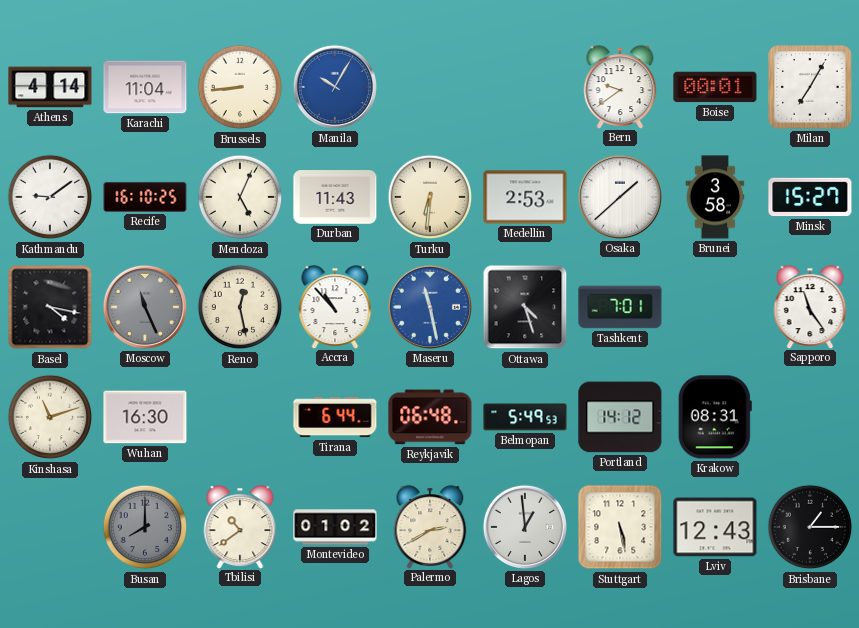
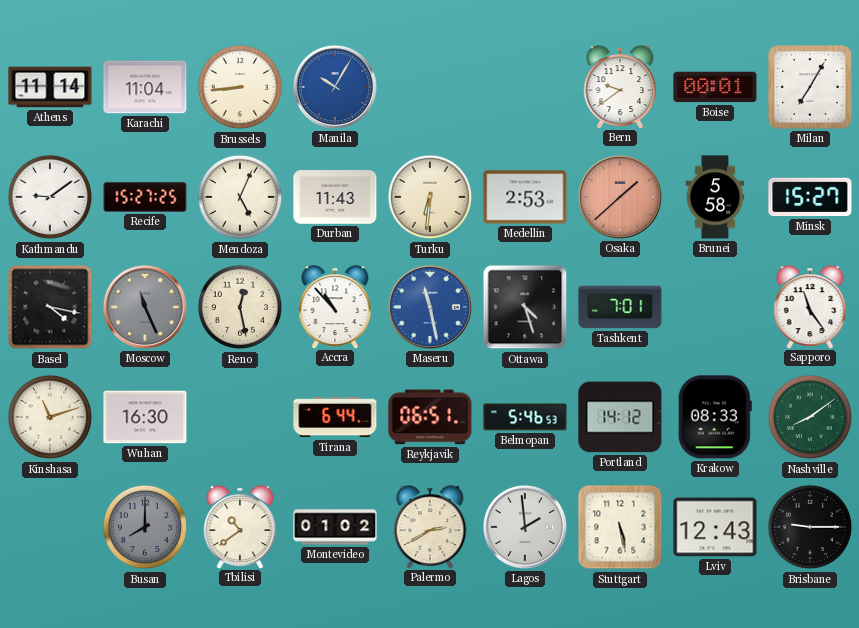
Athens: 4:14 -> 11:14
Recife: 16:10 -> 15:27
Osaka dial: white -> salmon
Brunei: 3:58 -> 5:58
Reykjavik: 06:48 -> 06:51
Belmopan: 5:49 -> 5:46
Krakow: 08:31 -> 08:33
Nashville: none -> 8:09
Lagos: 12:59 -> 1:59
Brisbane: 1:15 -> 9:15
